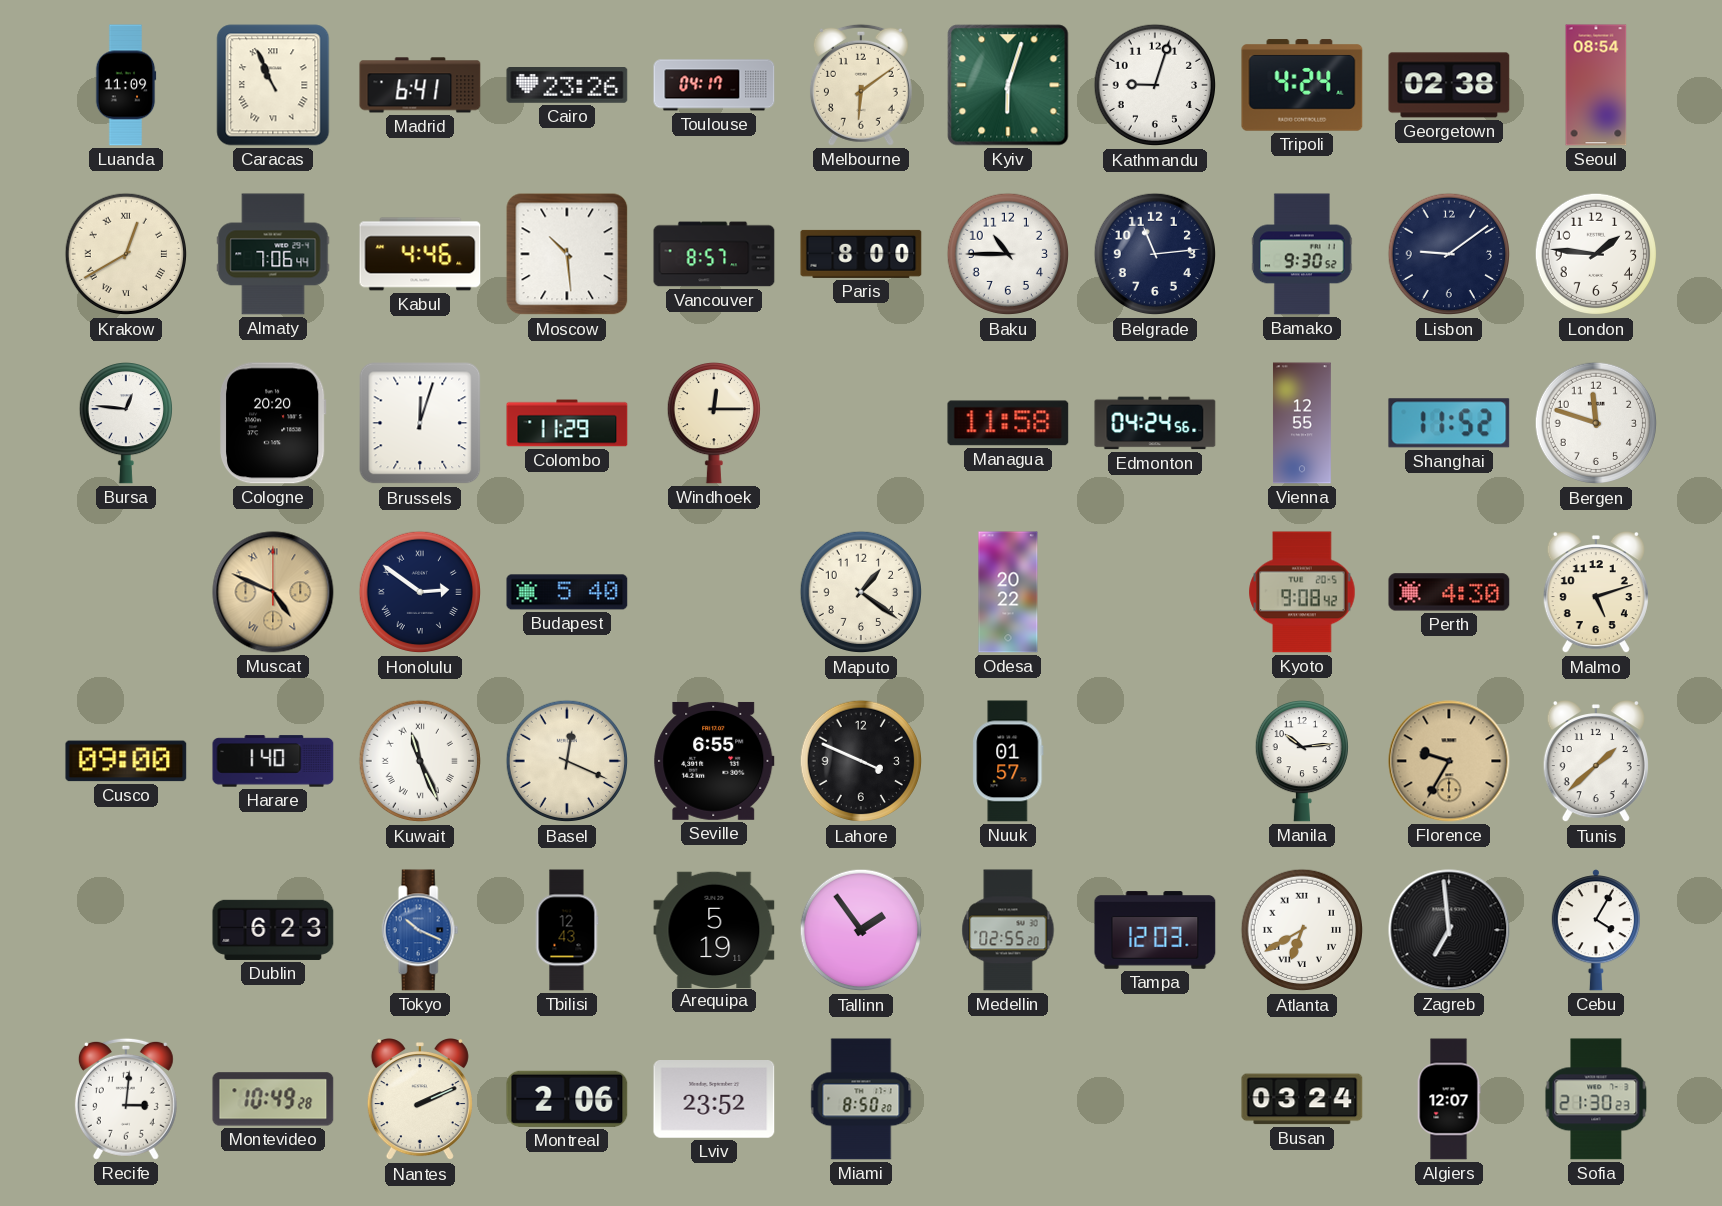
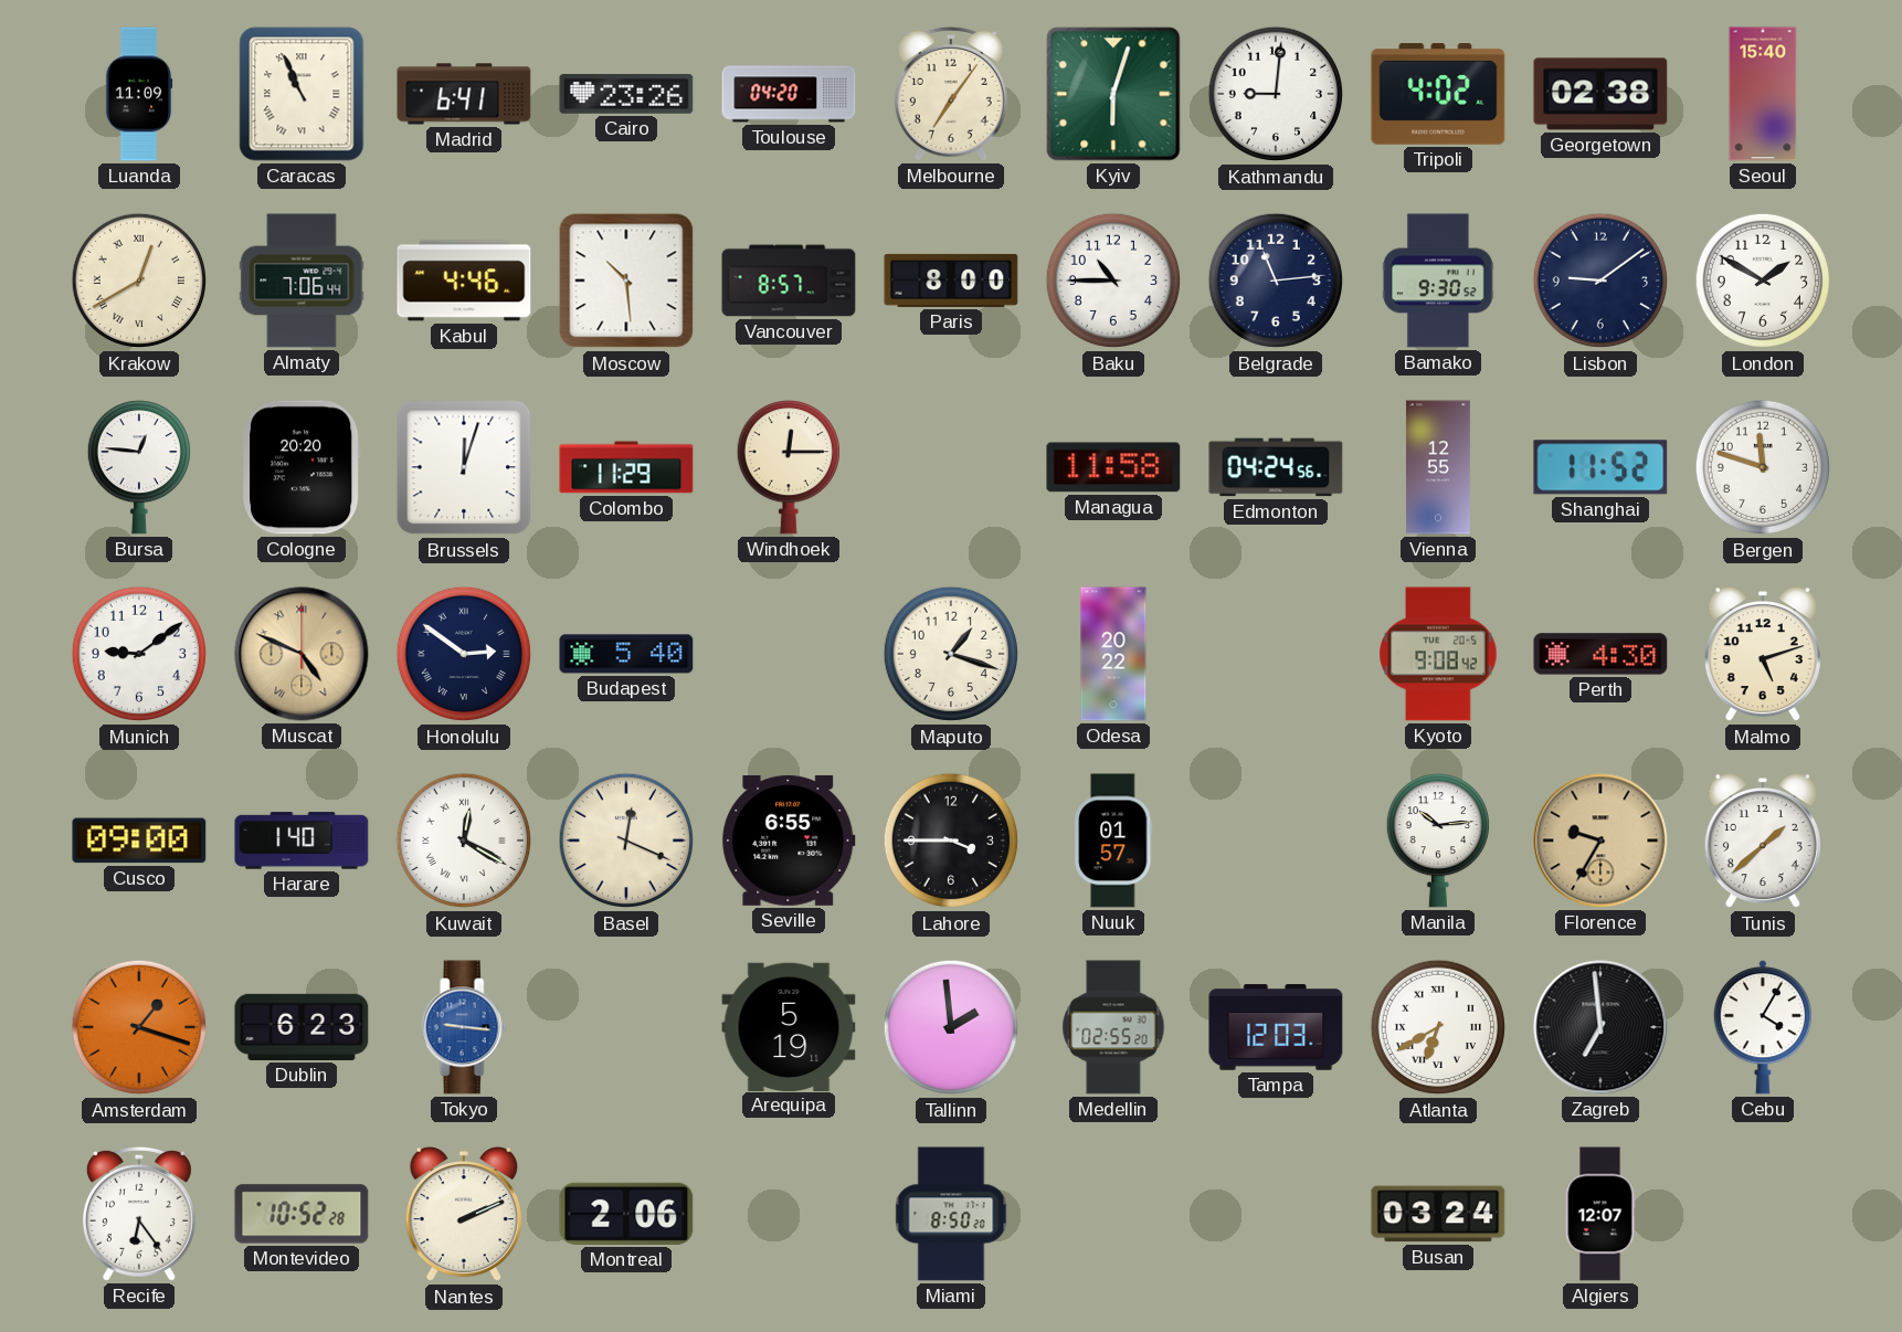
Toulouse: 04:17 -> 04:20
Melbourne: 6:09 -> 7:06
Kathmandu: 9:03 -> 9:01
Tripoli: 4:24 -> 4:02
Seoul: 08:54 -> 15:40
London: 1:46 -> 1:50
Munich: none -> 9:09
Maputo: 1:21 -> 1:18
Kuwait: 11:26 -> 12:20
Lahore: 3:49 -> 3:45
Amsterdam: none -> 1:18
Tokyo: 10:19 -> 9:16
Tbilisi: 12:43 -> none
Tallinn: 1:54 -> 1:59
Recife: 3:01 -> 6:24
Montevideo: 10:49 -> 10:52
Lviv: 23:52 -> none
Sofia: 21:30 -> none
